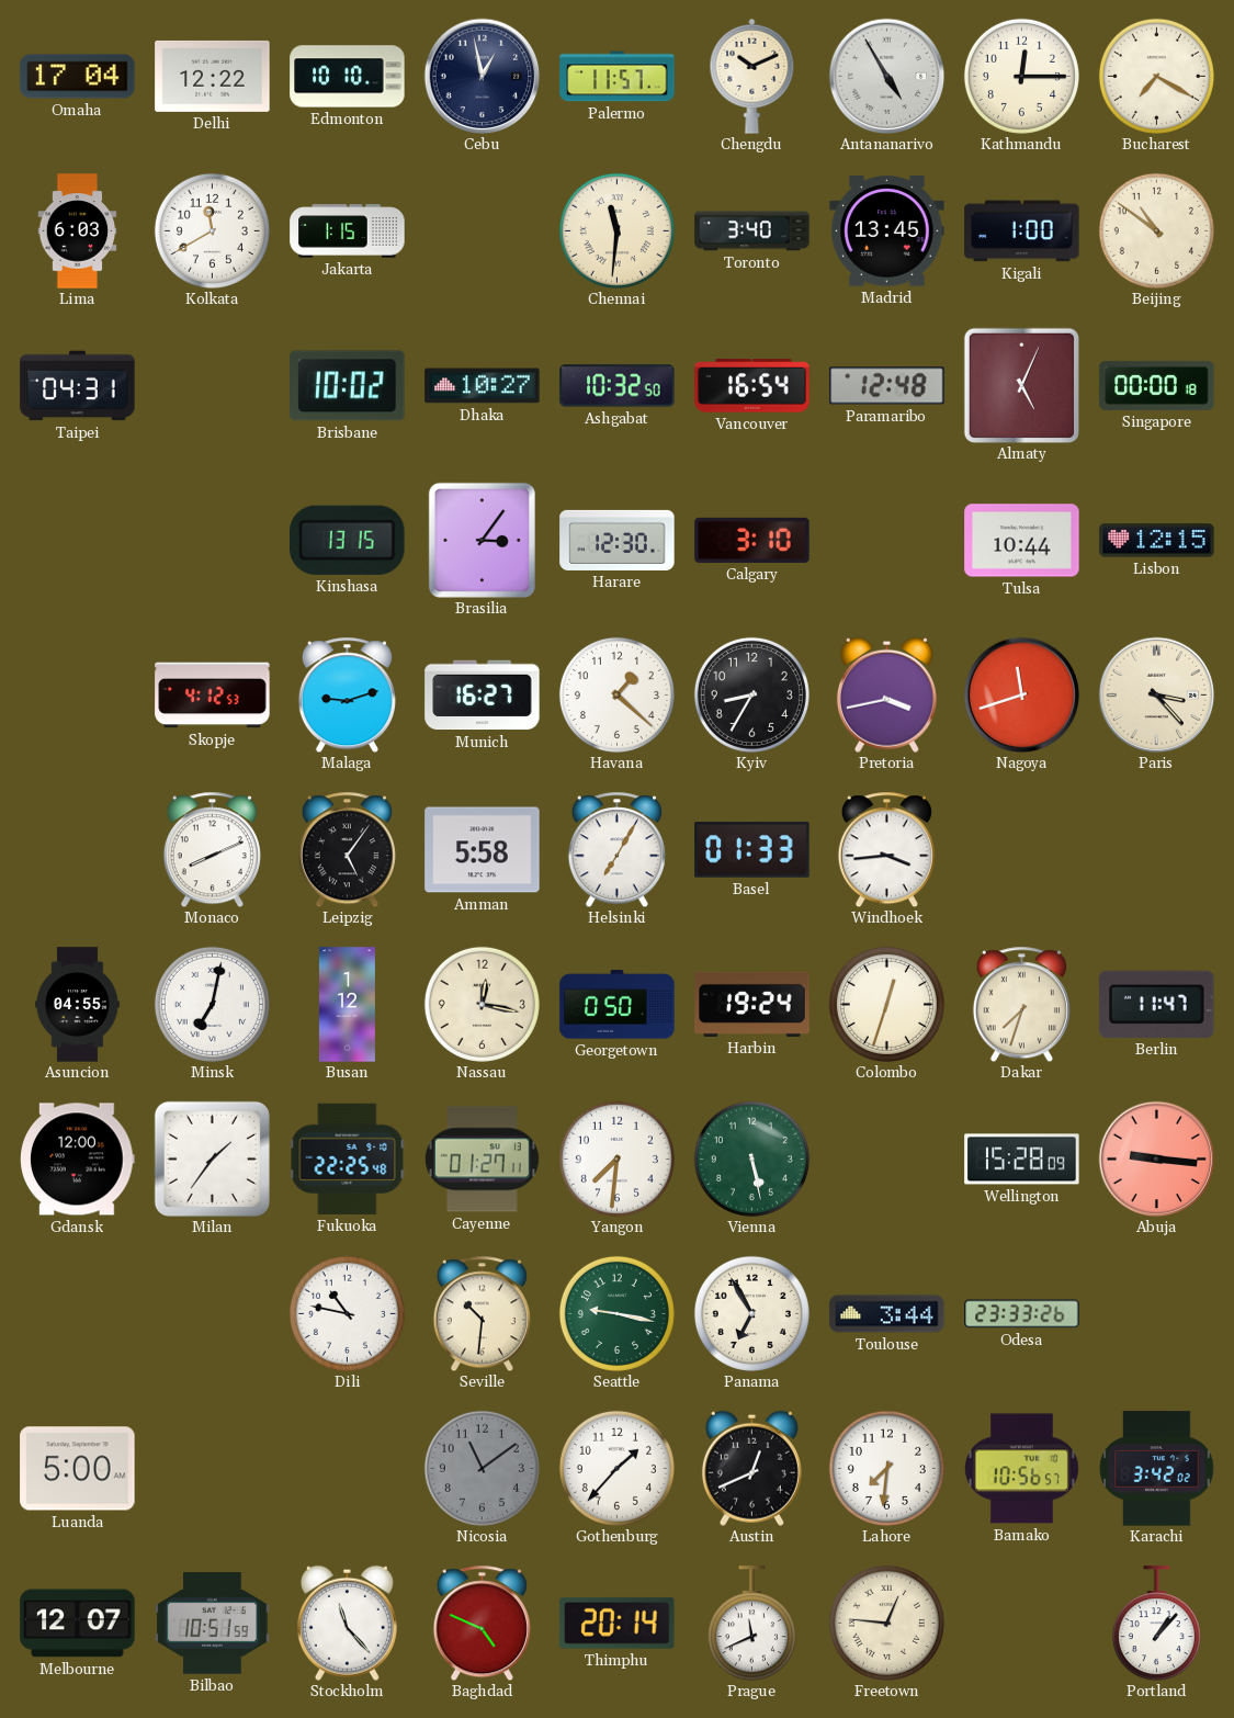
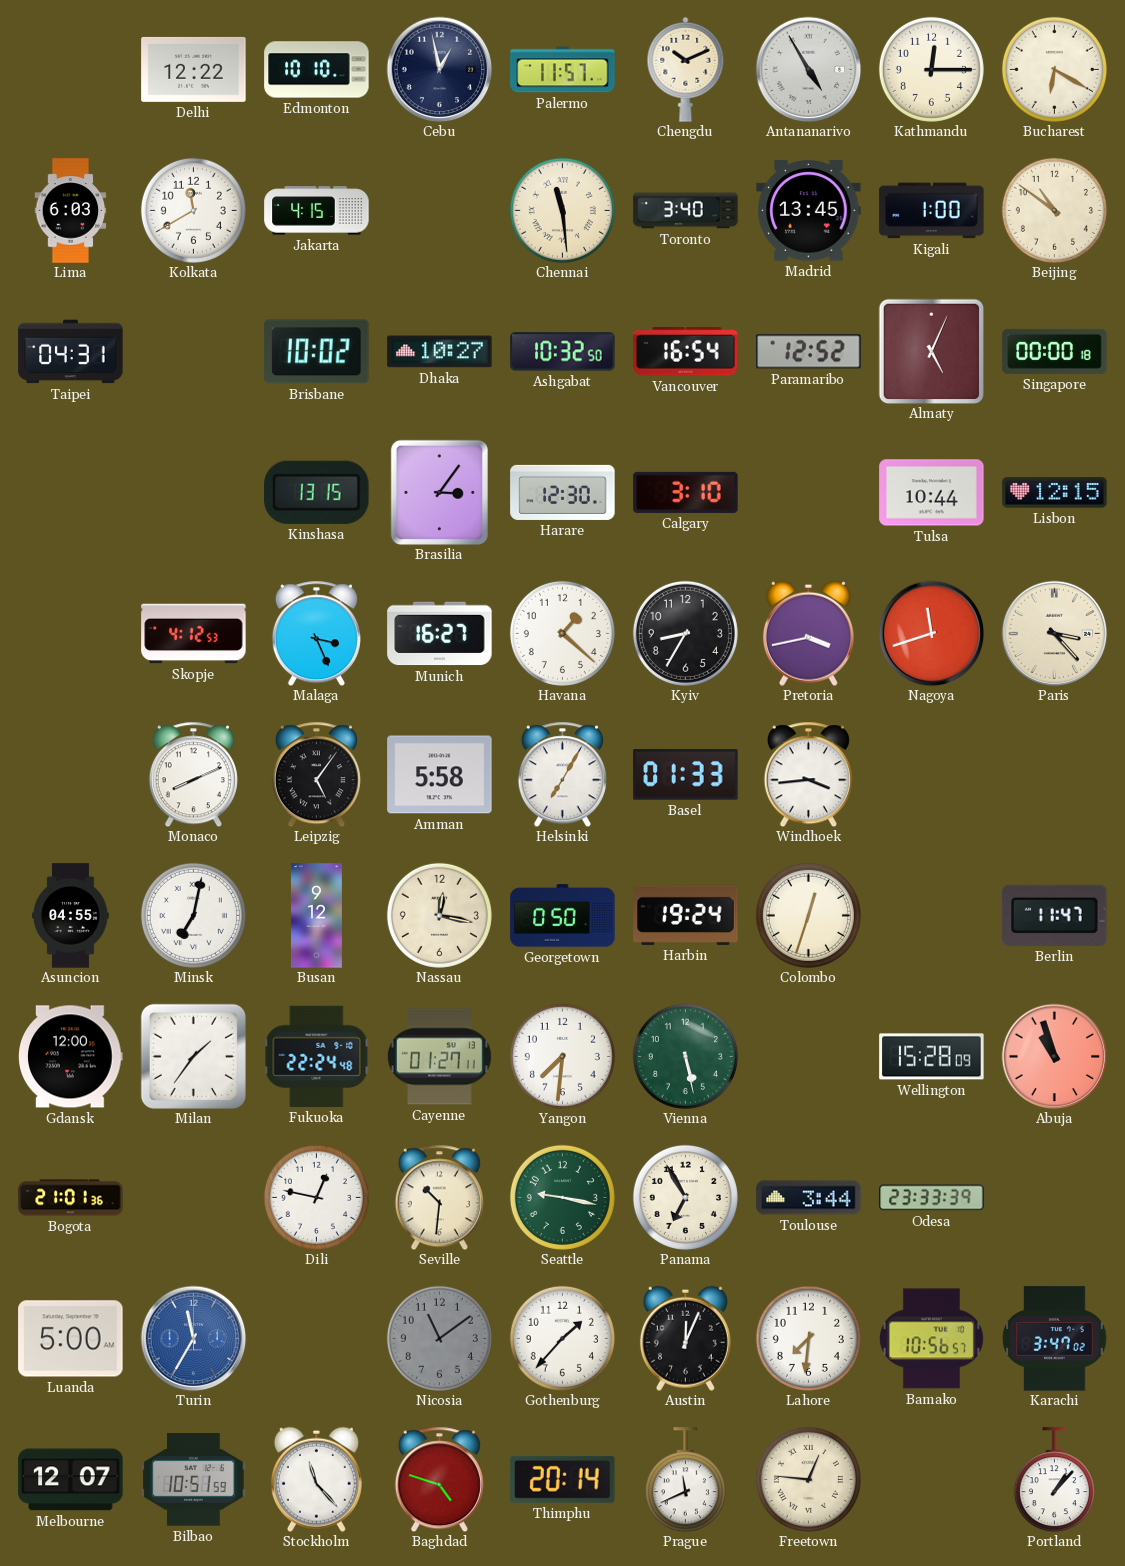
Omaha: 17:04 -> none
Bucharest: 7:20 -> 6:20
Jakarta: 1:15 -> 4:15
Chennai: 11:31 -> 11:29
Paramaribo: 12:48 -> 12:52
Malaga: 9:12 -> 3:26
Busan: 1:12 -> 9:12
Dakar: 7:33 -> none
Fukuoka: 22:25 -> 22:24
Abuja: 9:16 -> 10:57
Bogota: none -> 21:01
Dili: 10:47 -> 12:47
Odesa: 23:33:26 -> 23:33:39
Turin: none -> 11:35
Austin: 12:41 -> 12:04
Karachi: 3:42 -> 3:47
Baghdad: 4:49 -> 4:48
